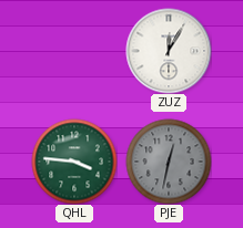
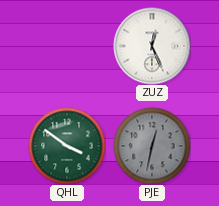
ZUZ: 12:05 -> 12:26
QHL: 3:46 -> 3:51
